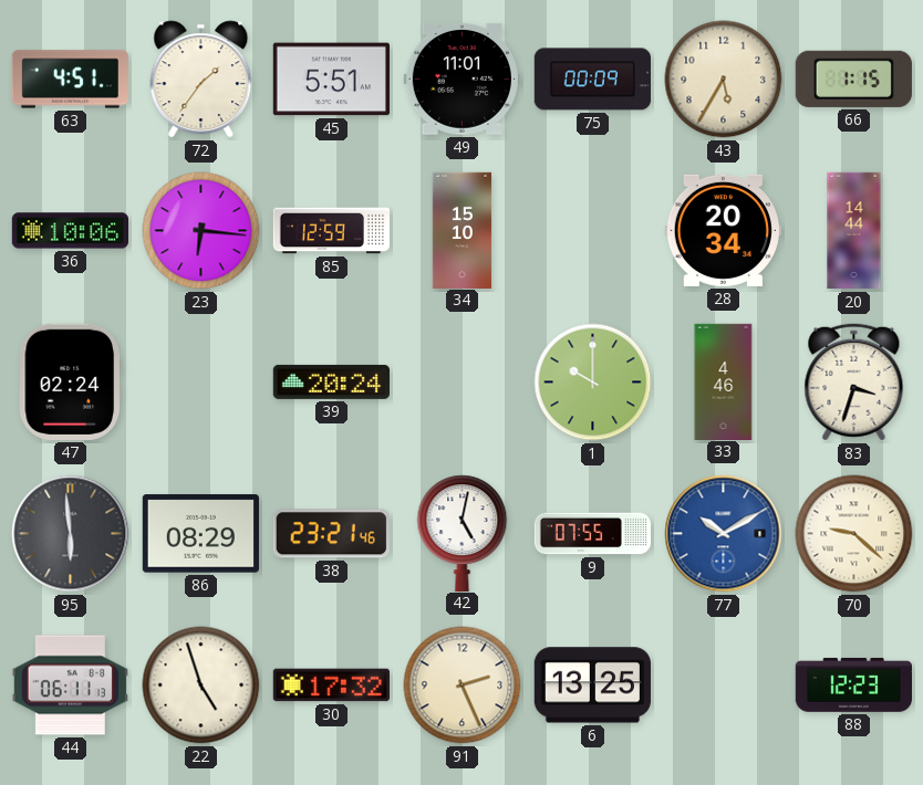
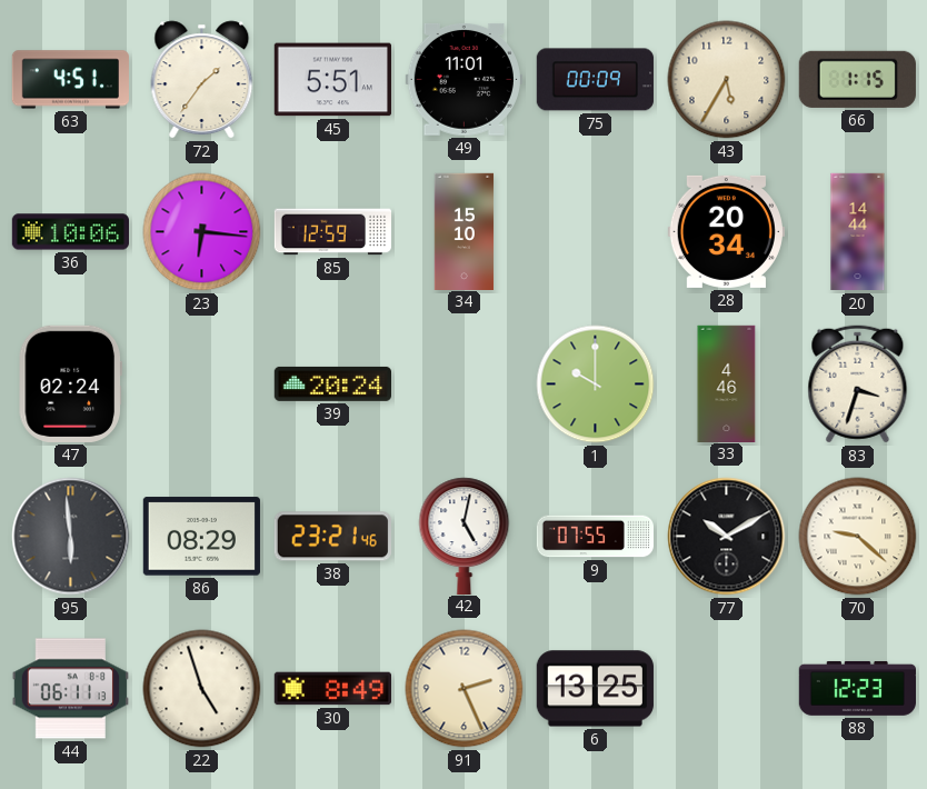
77 dial: blue -> black
30: 17:32 -> 8:49
